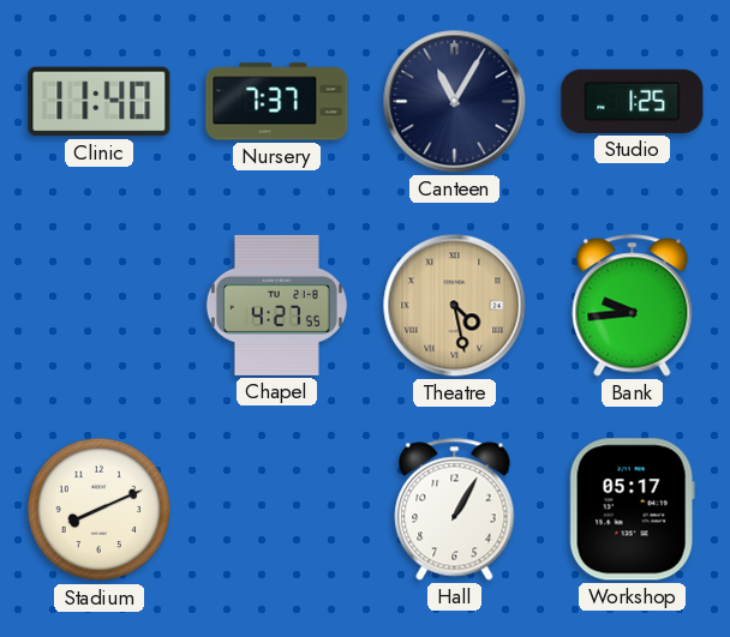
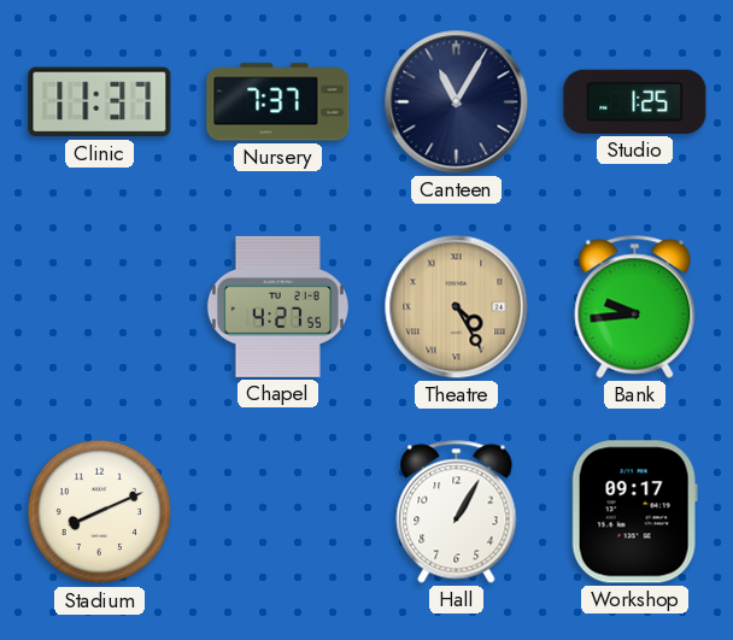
Clinic: 11:40 -> 11:37
Theatre: 4:28 -> 4:25
Workshop: 05:17 -> 09:17
